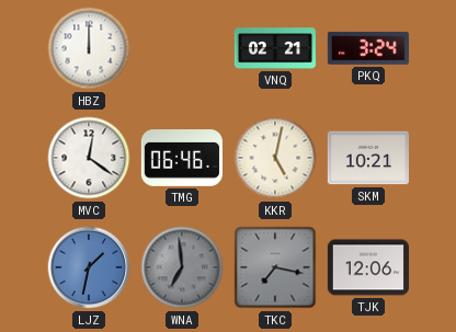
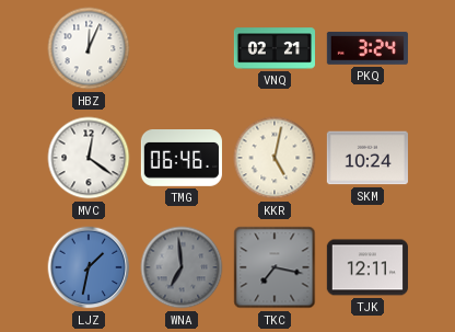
HBZ: 12:00 -> 12:04
SKM: 10:21 -> 10:24
TJK: 12:06 -> 12:11
